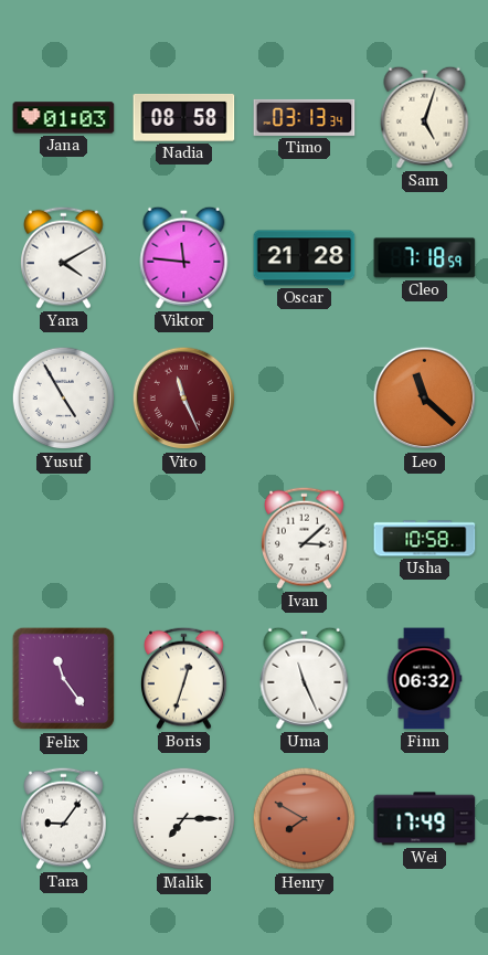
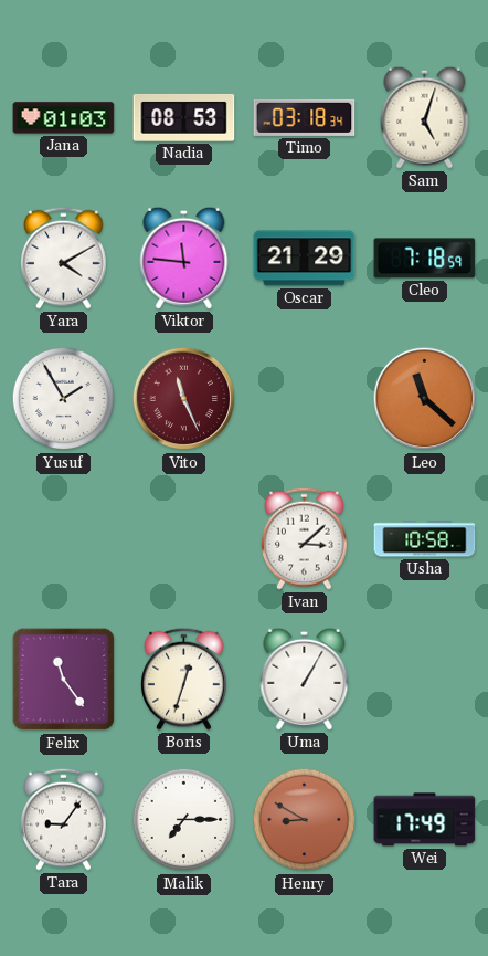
Nadia: 08:58 -> 08:53
Timo: 03:13 -> 03:18
Oscar: 21:28 -> 21:29
Yusuf: 4:55 -> 1:55
Uma: 11:26 -> 1:05
Finn: 06:32 -> none
Henry: 7:50 -> 8:50
